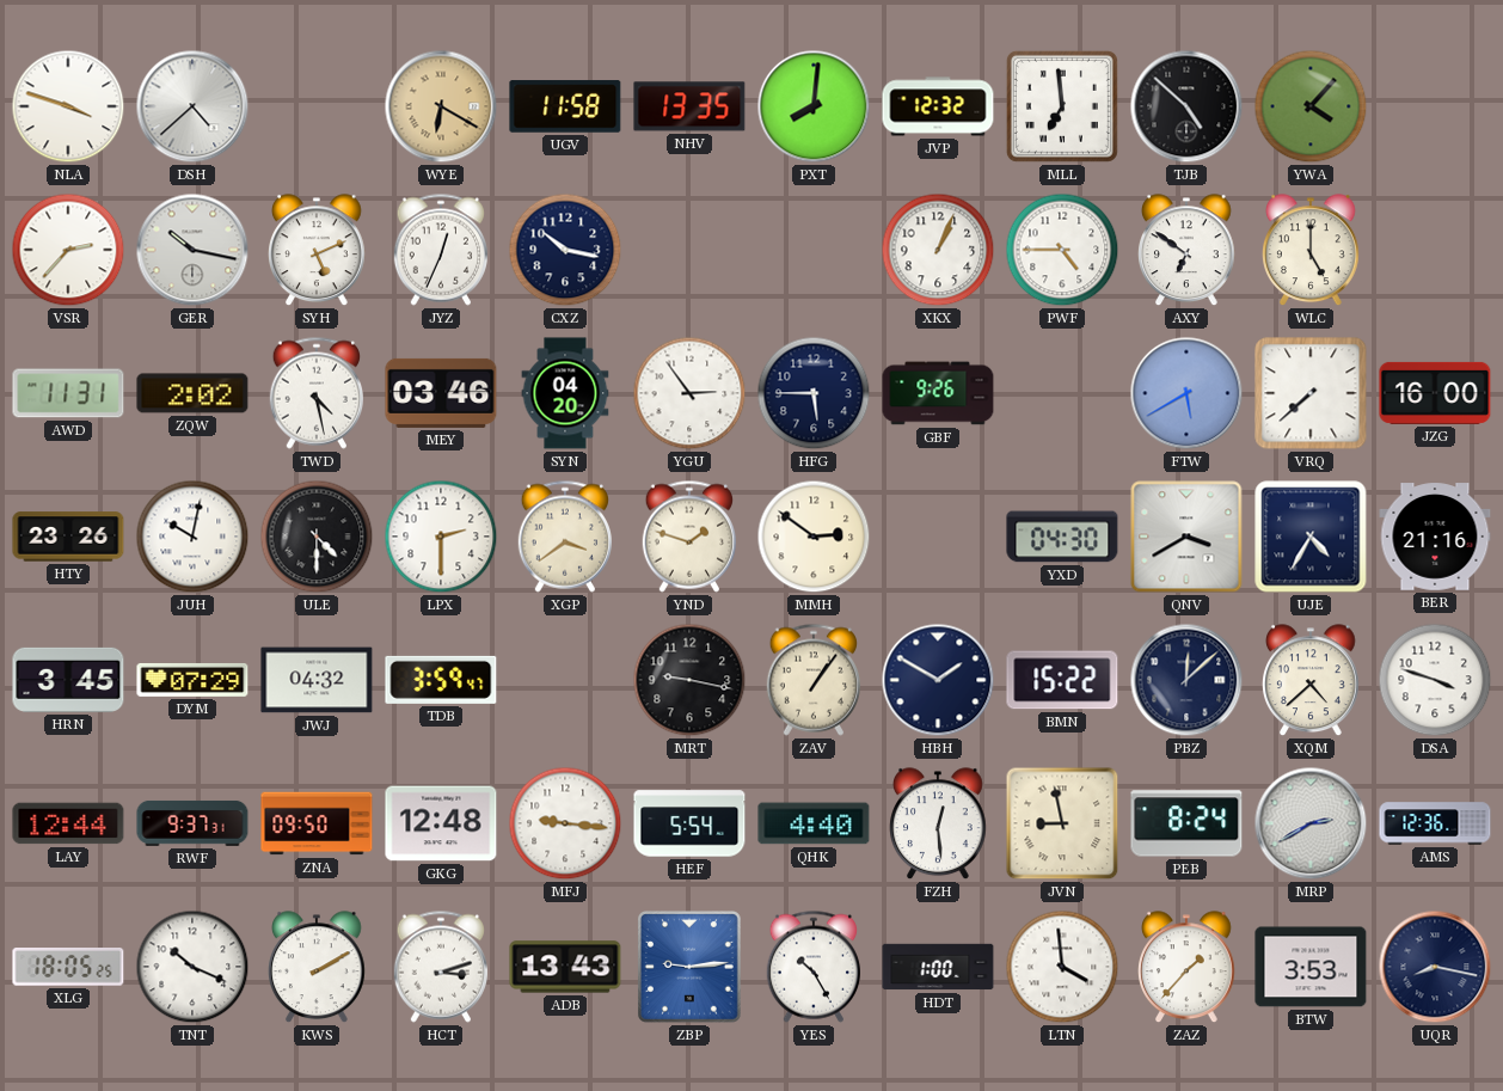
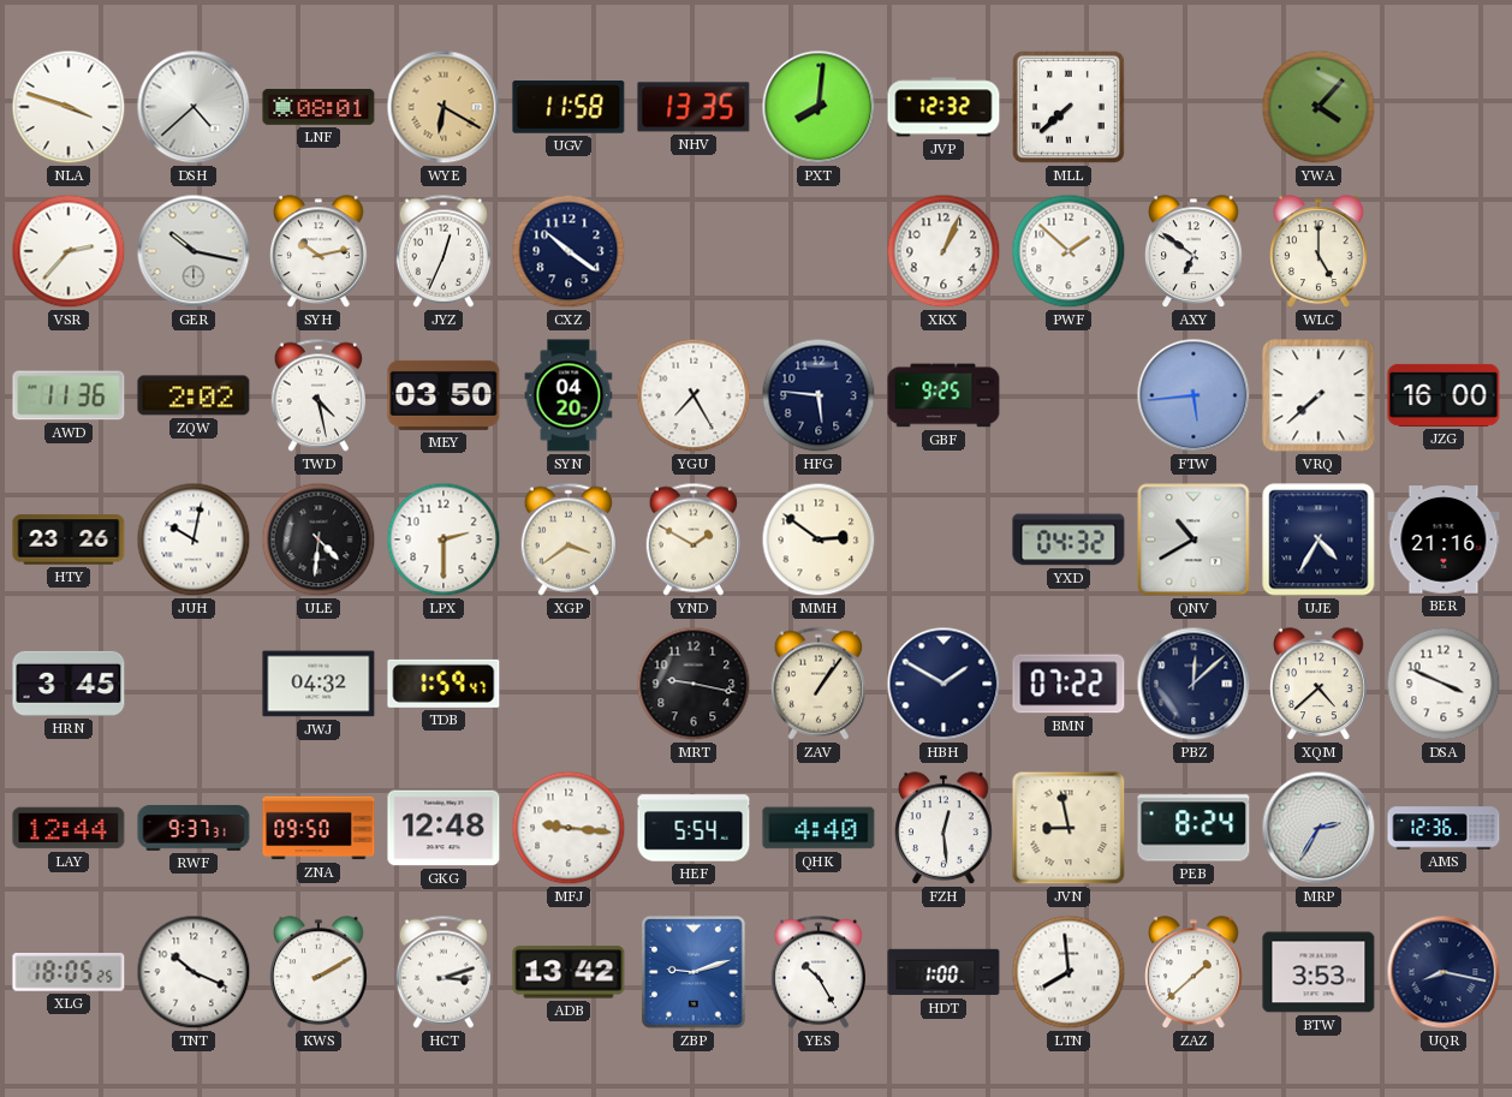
LNF: none -> 08:01
MLL: 6:59 -> 7:38
TJB: 4:52 -> none
SYH: 5:11 -> 10:13
CXZ: 10:17 -> 10:21
PWF: 4:45 -> 1:52
AWD: 11:31 -> 11:36
MEY: 03:46 -> 03:50
YGU: 2:54 -> 7:25
HFG: 5:45 -> 5:46
GBF: 9:26 -> 9:25
FTW: 5:40 -> 5:44
ULE: 4:30 -> 4:31
YND: 1:48 -> 1:50
YXD: 04:30 -> 04:32
QNV: 3:40 -> 10:40
DYM: 07:29 -> none
TDB: 3:59 -> 1:59
BMN: 15:22 -> 07:22
DSA: 3:48 -> 3:49
MRP: 2:40 -> 2:35
ADB: 13:43 -> 13:42
ZBP: 9:14 -> 9:12
LTN: 3:59 -> 7:59
ZAZ: 1:37 -> 1:38
